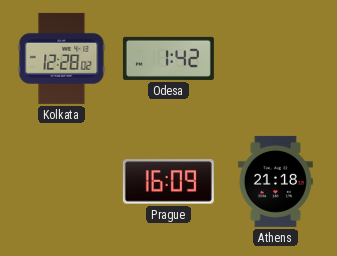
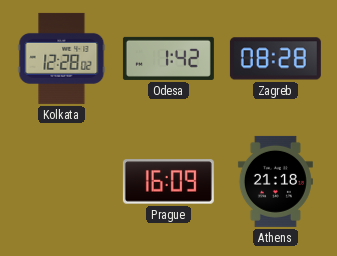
Zagreb: none -> 08:28
